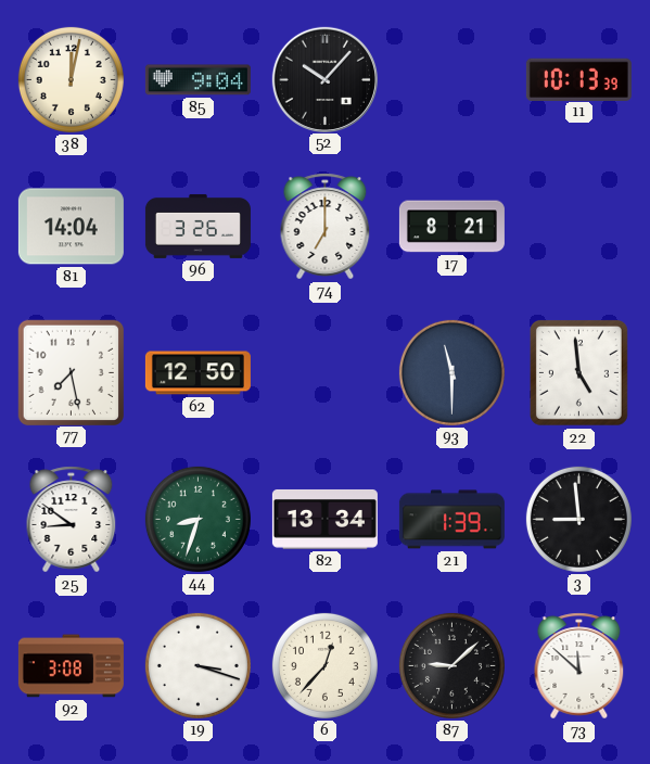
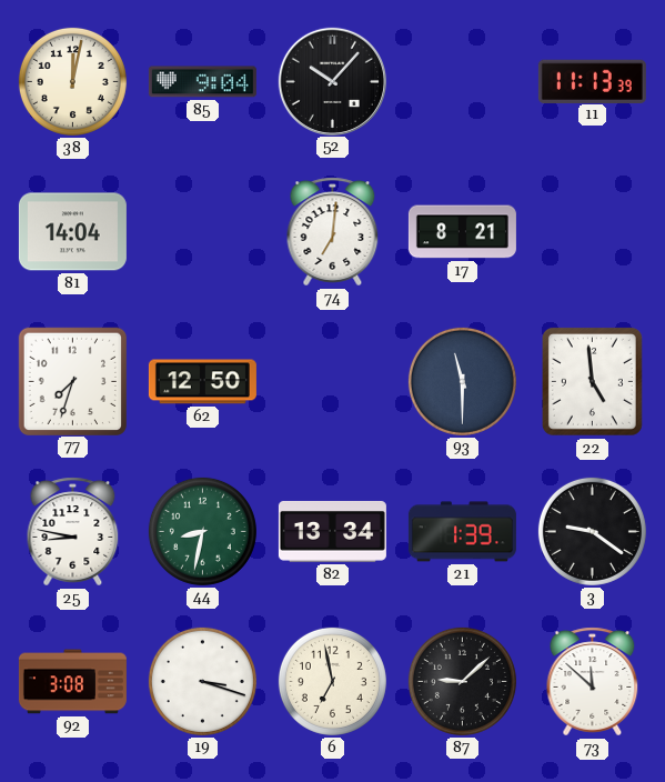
11: 10:13 -> 11:13
96: 3:26 -> none
74: 7:00 -> 7:01
77: 7:28 -> 7:33
25: 8:51 -> 8:47
44: 8:33 -> 8:32
3: 8:59 -> 9:21
6: 12:37 -> 6:58
